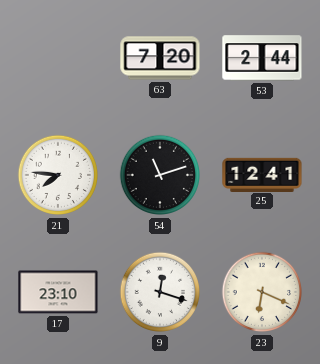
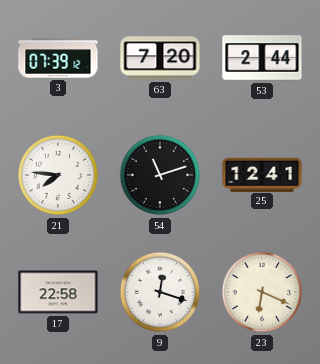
3: none -> 07:39
17: 23:10 -> 22:58
